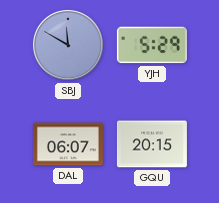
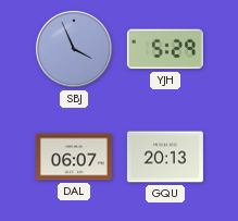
SBJ: 11:50 -> 3:56
GQU: 20:15 -> 20:13
